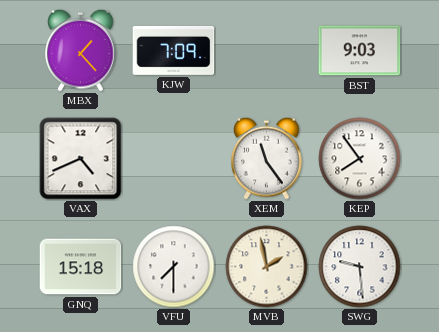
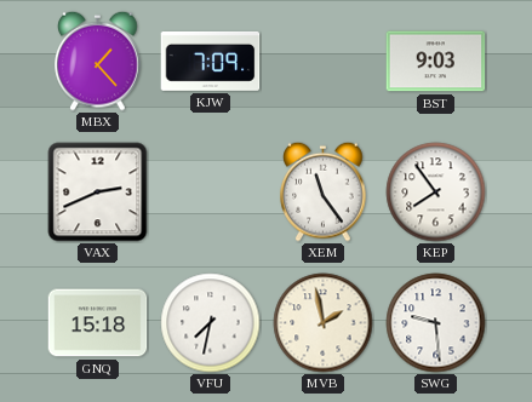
VAX: 4:41 -> 2:41
VFU: 7:30 -> 7:32
